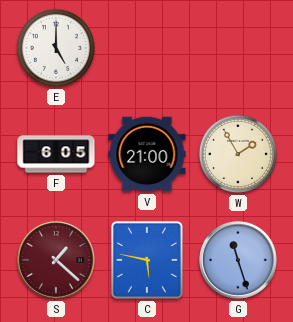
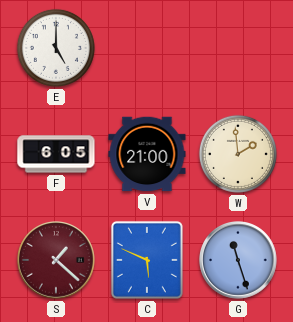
W: 1:55 -> 1:59
C: 5:47 -> 5:49
